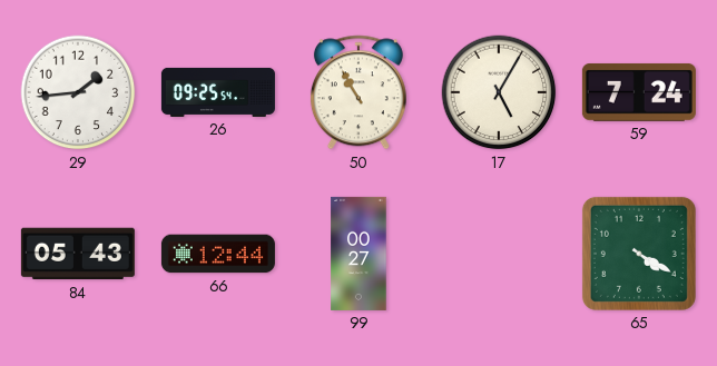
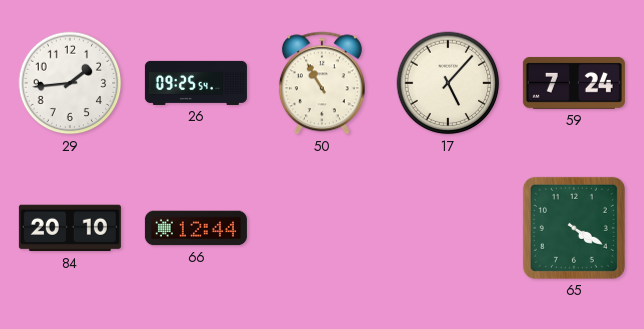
17: 5:05 -> 5:07
84: 05:43 -> 20:10
99: 00:27 -> none
